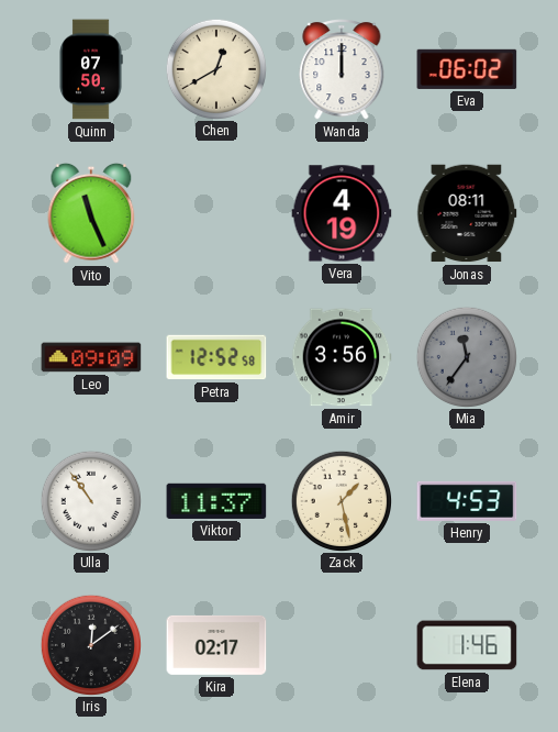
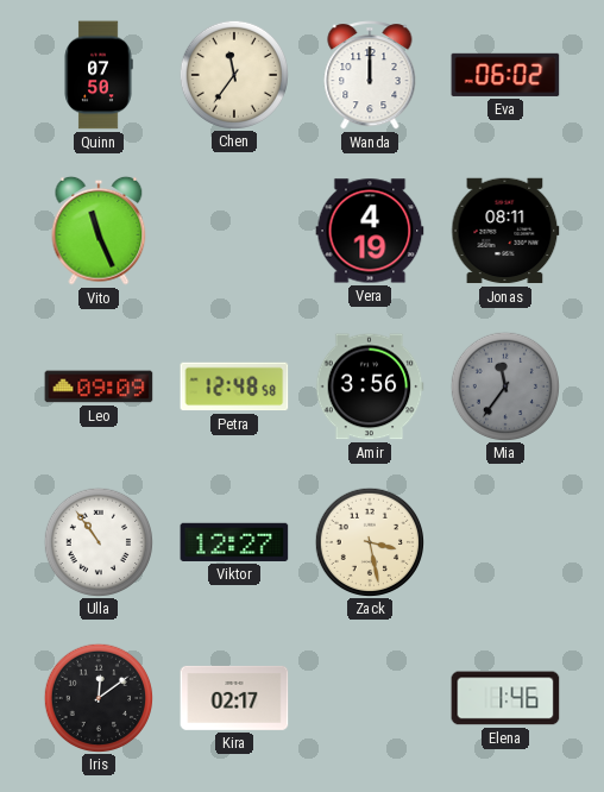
Chen: 12:40 -> 11:36
Petra: 12:52 -> 12:48
Viktor: 11:37 -> 12:27
Zack: 1:28 -> 3:28
Henry: 4:53 -> none
